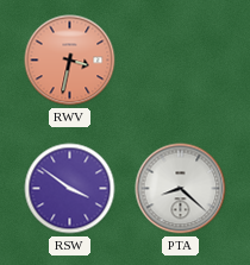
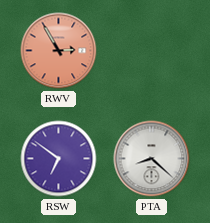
RWV: 3:32 -> 2:55
RSW: 3:51 -> 6:51
